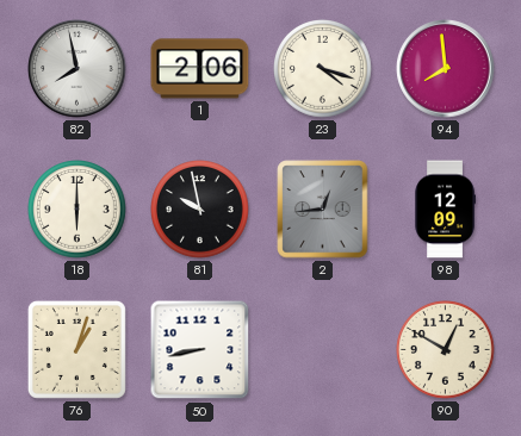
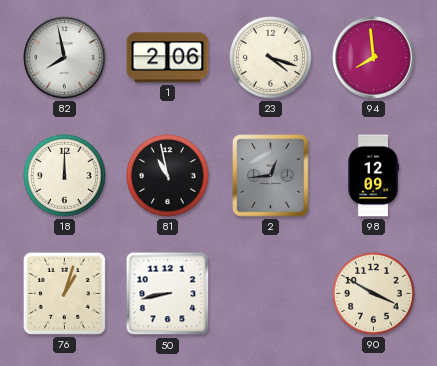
18: 6:00 -> 12:00
81: 9:58 -> 10:58
90: 12:50 -> 3:50
